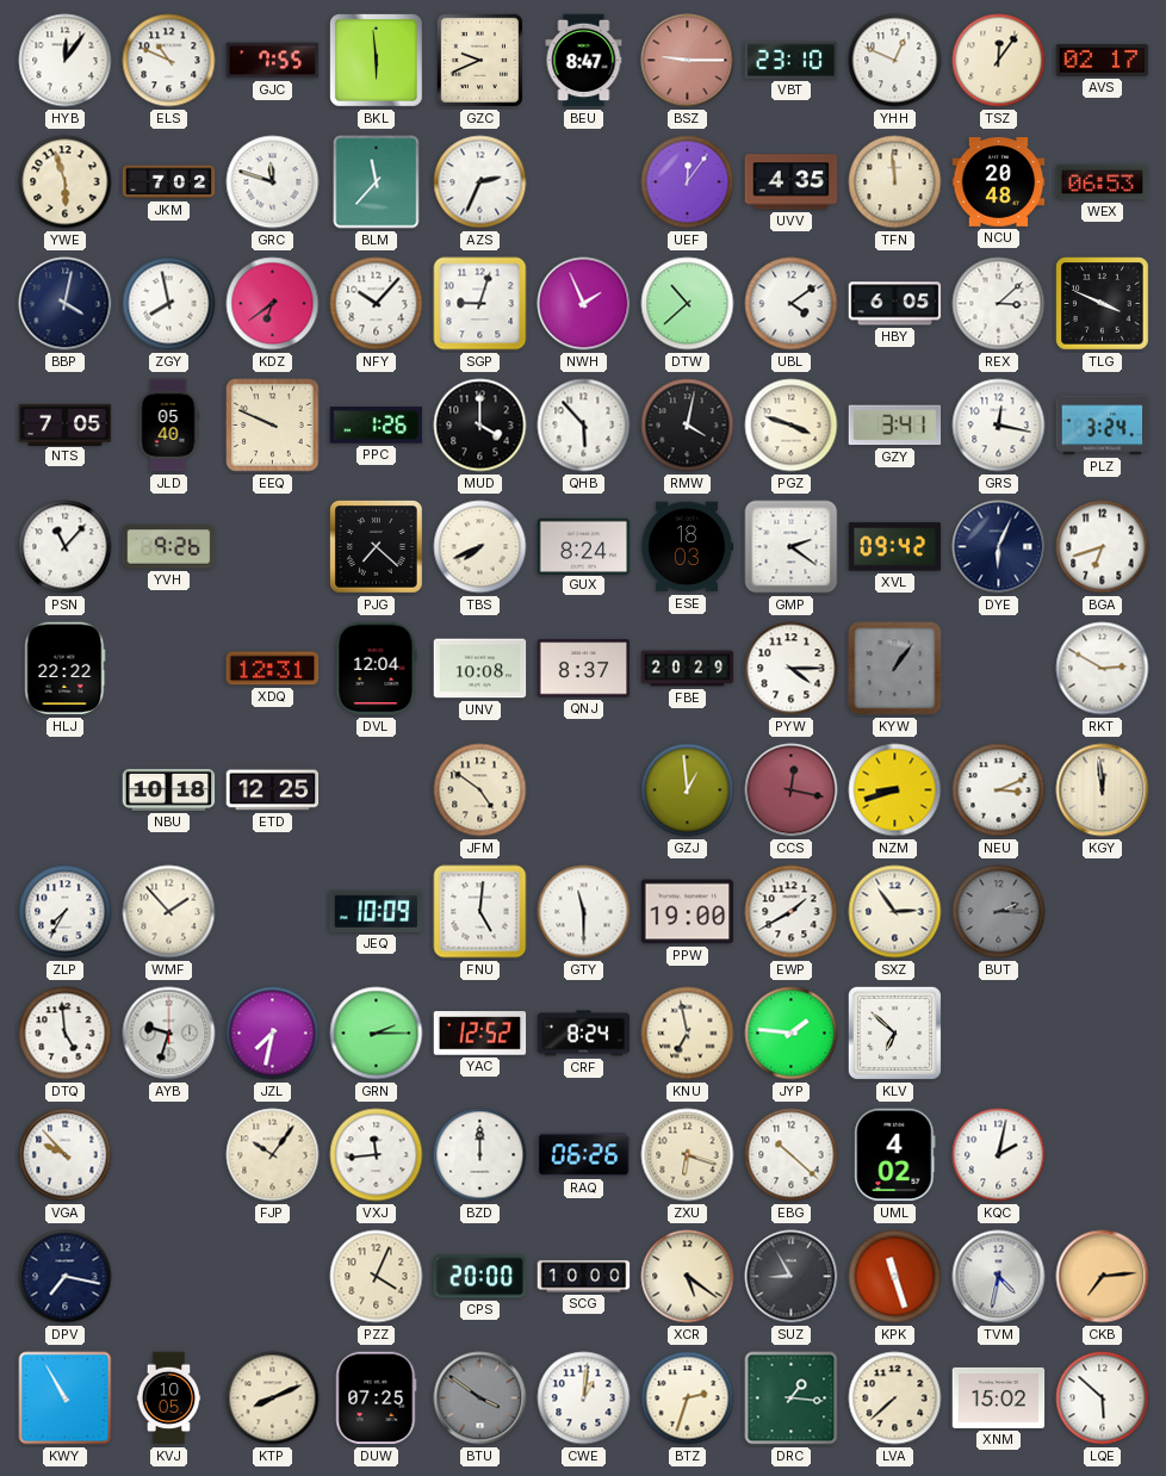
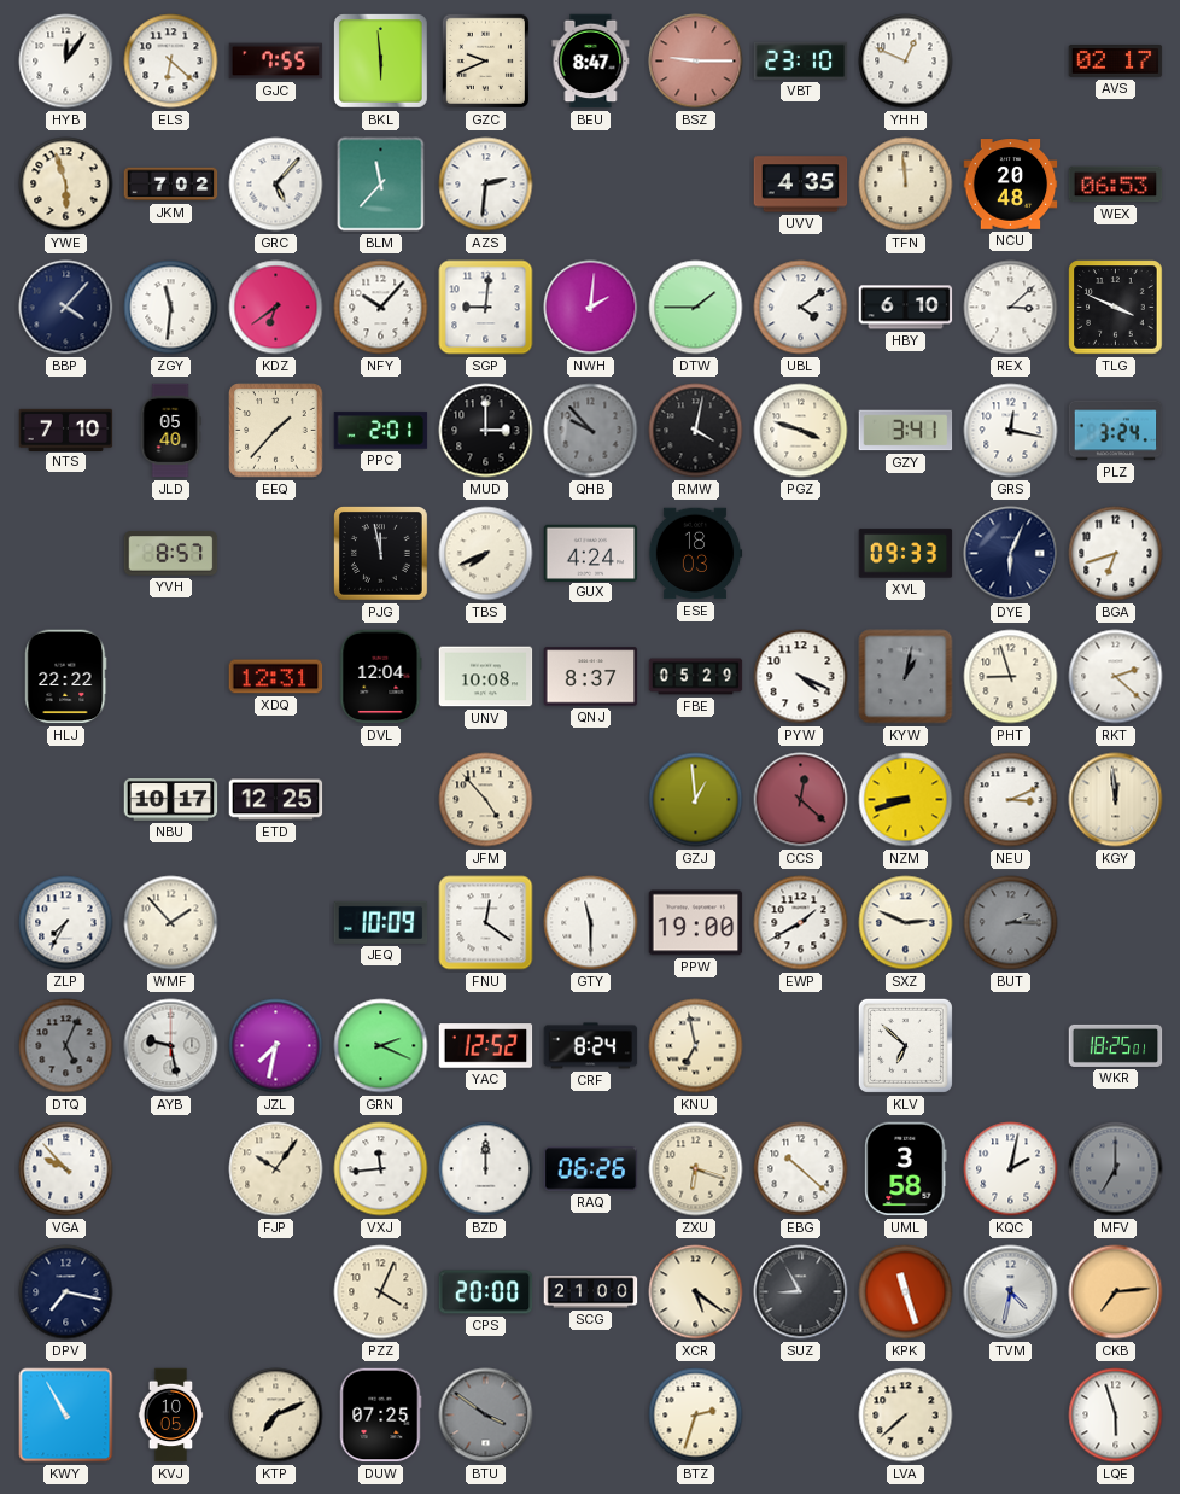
ELS: 10:49 -> 6:22
TSZ: 12:06 -> none
GRC: 11:48 -> 5:07
AZS: 2:34 -> 2:31
UEF: 12:06 -> none
BBP: 4:02 -> 4:07
ZGY: 7:58 -> 11:31
SGP: 9:03 -> 9:01
NWH: 1:56 -> 2:01
DTW: 10:38 -> 1:45
HBY: 6:05 -> 6:10
NTS: 7:05 -> 7:10
EEQ: 9:49 -> 1:37
PPC: 1:26 -> 2:01
MUD: 4:00 -> 3:00
QHB: 5:53 -> 9:53
QHB dial: white -> grey
PSN: 11:07 -> none
YVH: 9:26 -> 8:57
PJG: 7:22 -> 11:58
GUX: 8:24 -> 4:24
GMP: 2:21 -> none
XVL: 09:42 -> 09:33
FBE: 20:29 -> 05:29
PYW: 4:15 -> 4:19
KYW: 1:06 -> 1:02
PHT: none -> 8:57
RKT: 2:50 -> 2:22
NBU: 10:18 -> 10:17
JFM: 4:51 -> 4:53
CCS: 12:17 -> 12:22
FNU: 5:01 -> 12:21
SXZ: 2:54 -> 2:49
DTQ: 4:59 -> 5:04
DTQ dial: white -> grey
AYB: 9:33 -> 9:28
GRN: 2:15 -> 2:19
JYP: 1:46 -> none
WKR: none -> 18:25
UML: 4:02 -> 3:58
MFV: none -> 7:00
SCG: 10:00 -> 21:00
KTP: 8:11 -> 7:11
CWE: 1:01 -> none
DRC: 1:16 -> none
XNM: 15:02 -> none
LQE: 5:52 -> 5:57
